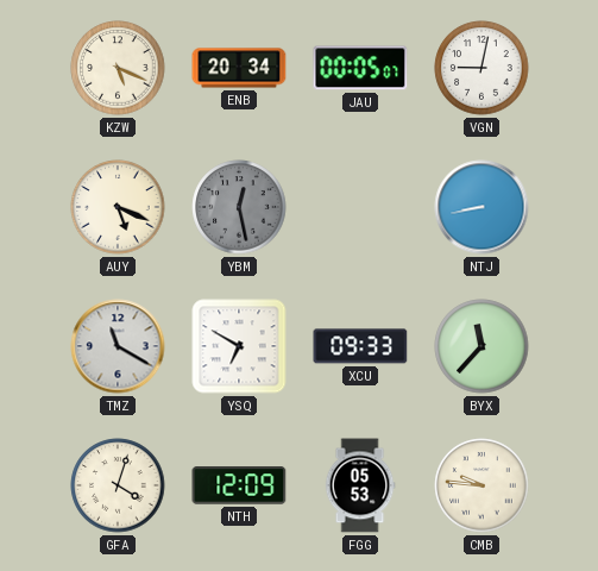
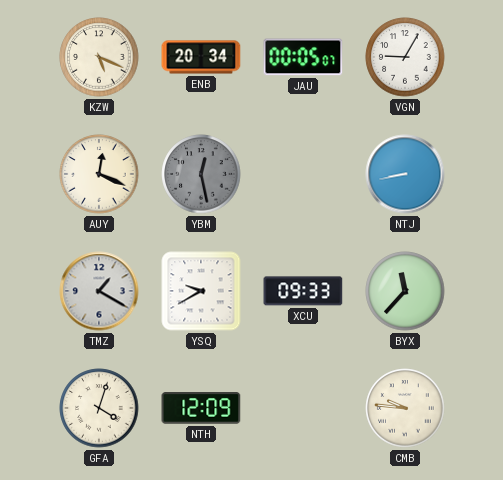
VGN: 9:02 -> 9:05
AUY: 5:19 -> 12:19
TMZ: 11:20 -> 1:20
YSQ: 6:50 -> 9:40
FGG: 05:53 -> none
